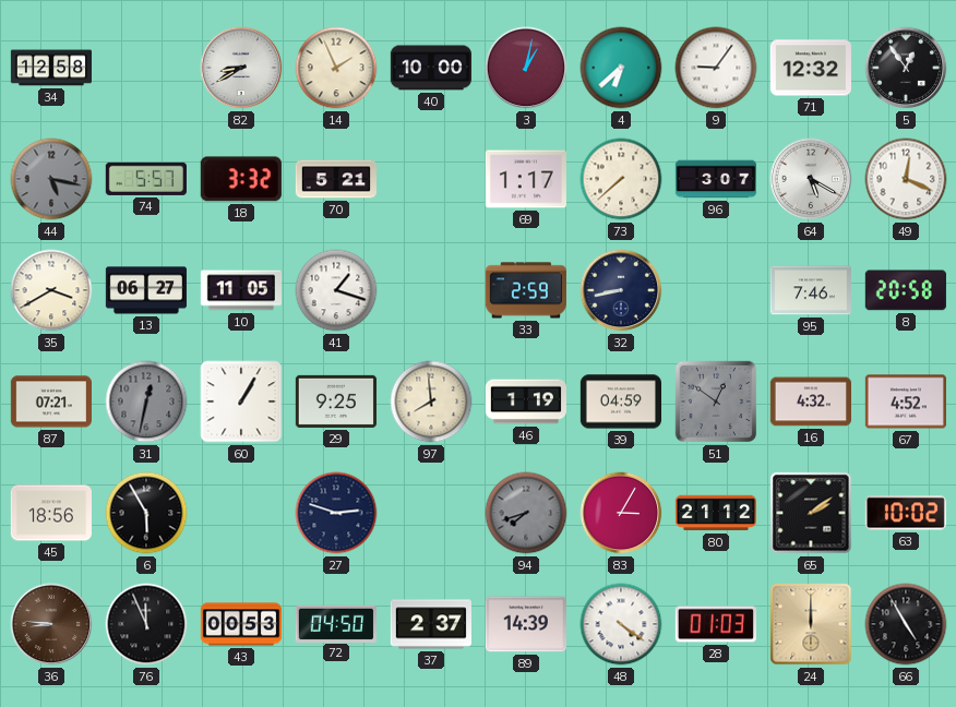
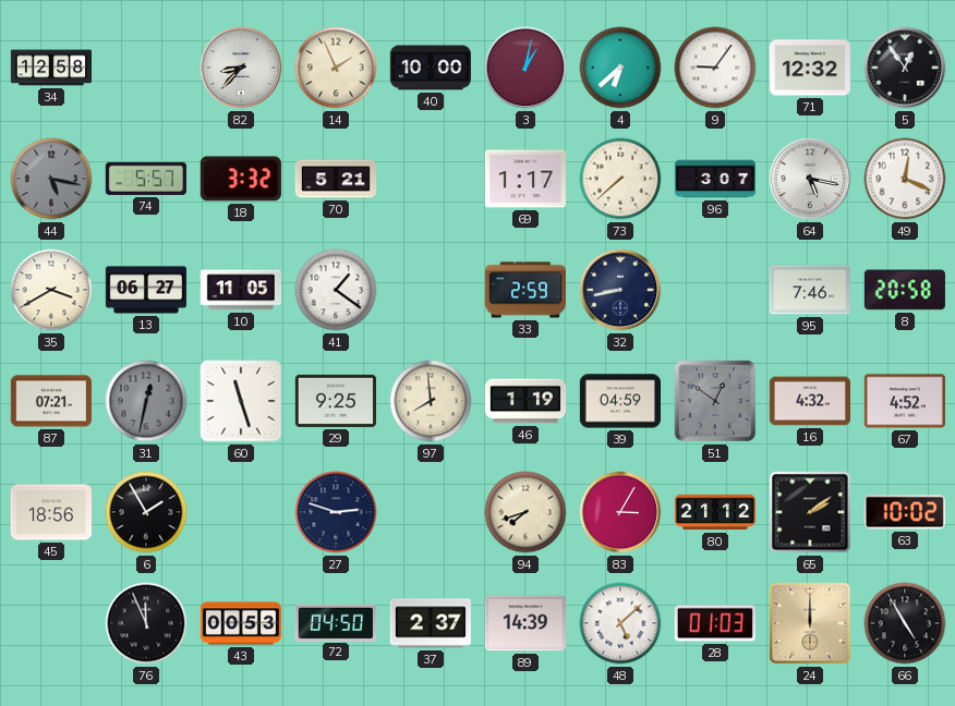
82: 8:40 -> 8:37
64: 5:20 -> 5:17
41: 1:18 -> 1:21
60: 1:05 -> 11:27
6: 5:55 -> 1:55
94 dial: grey -> cream
36: 8:46 -> none
48: 4:21 -> 5:08
